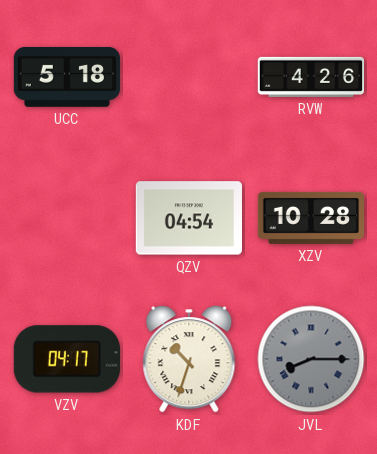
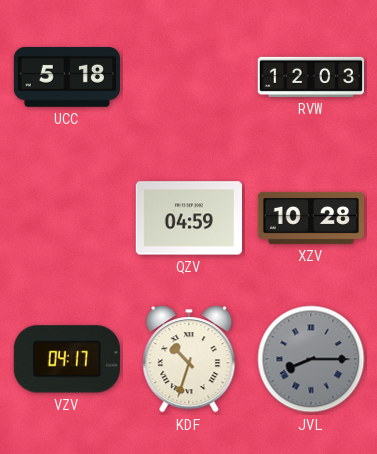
RVW: 4:26 -> 12:03
QZV: 04:54 -> 04:59
